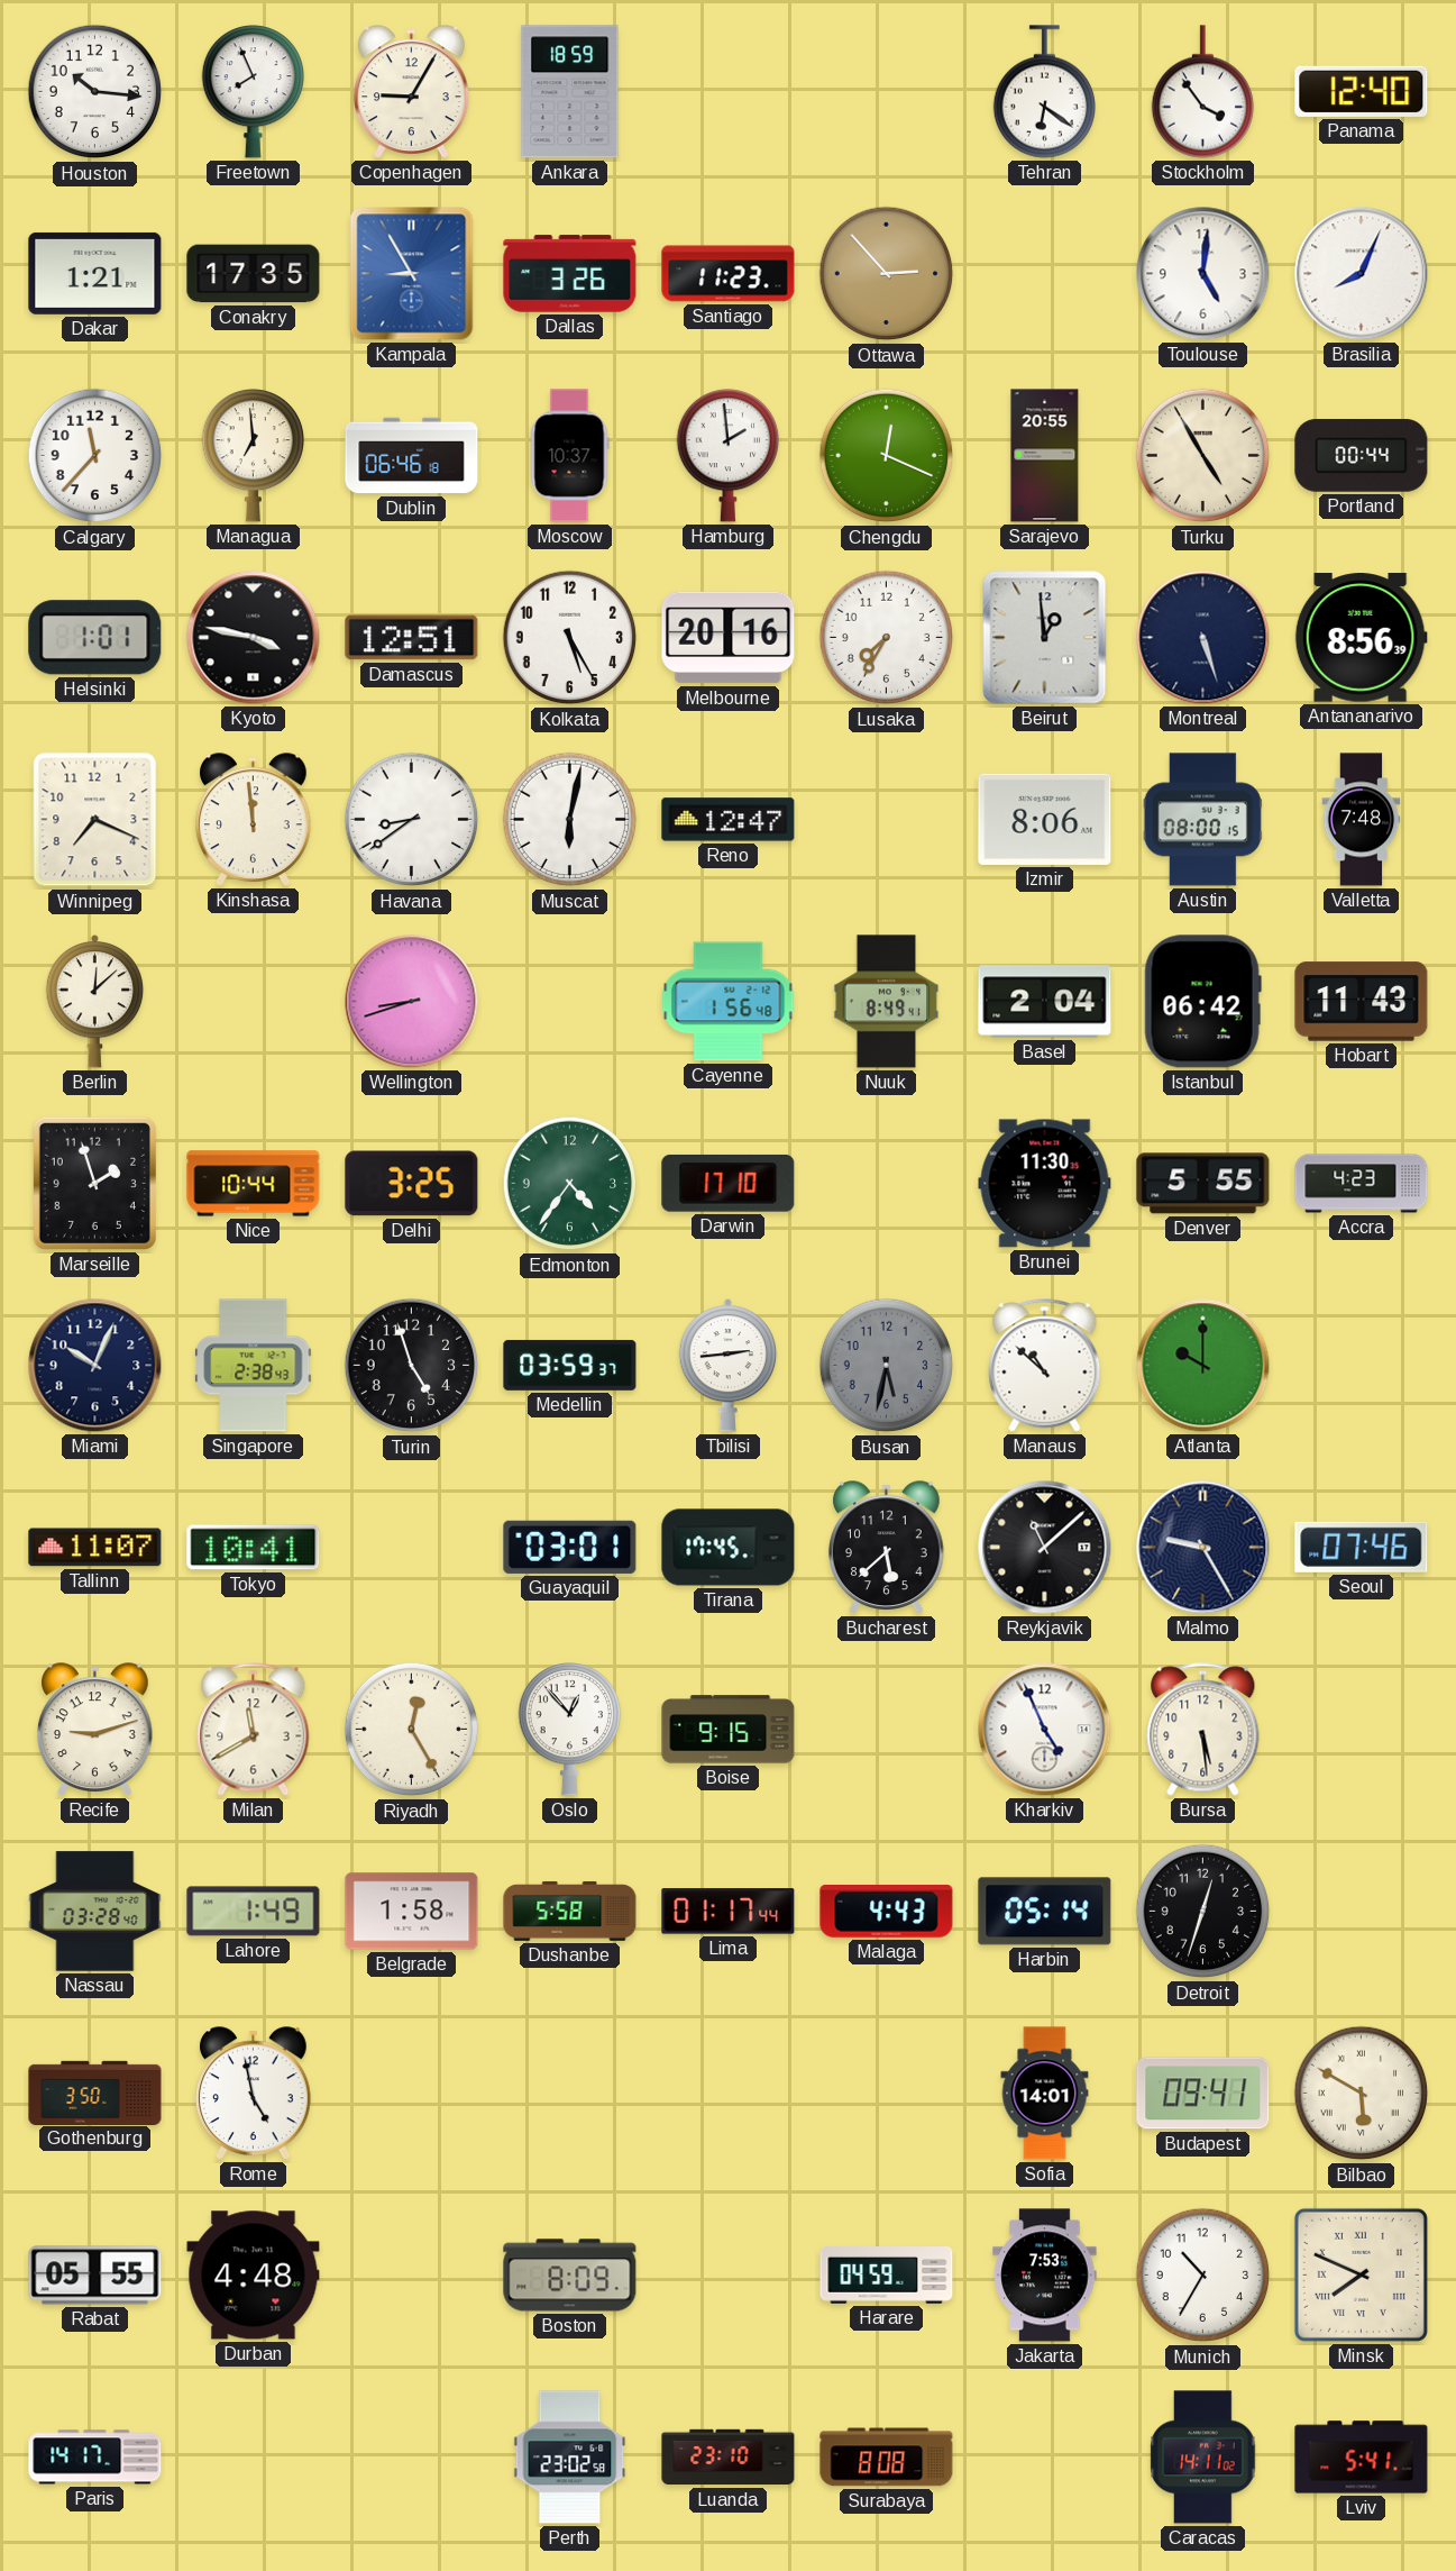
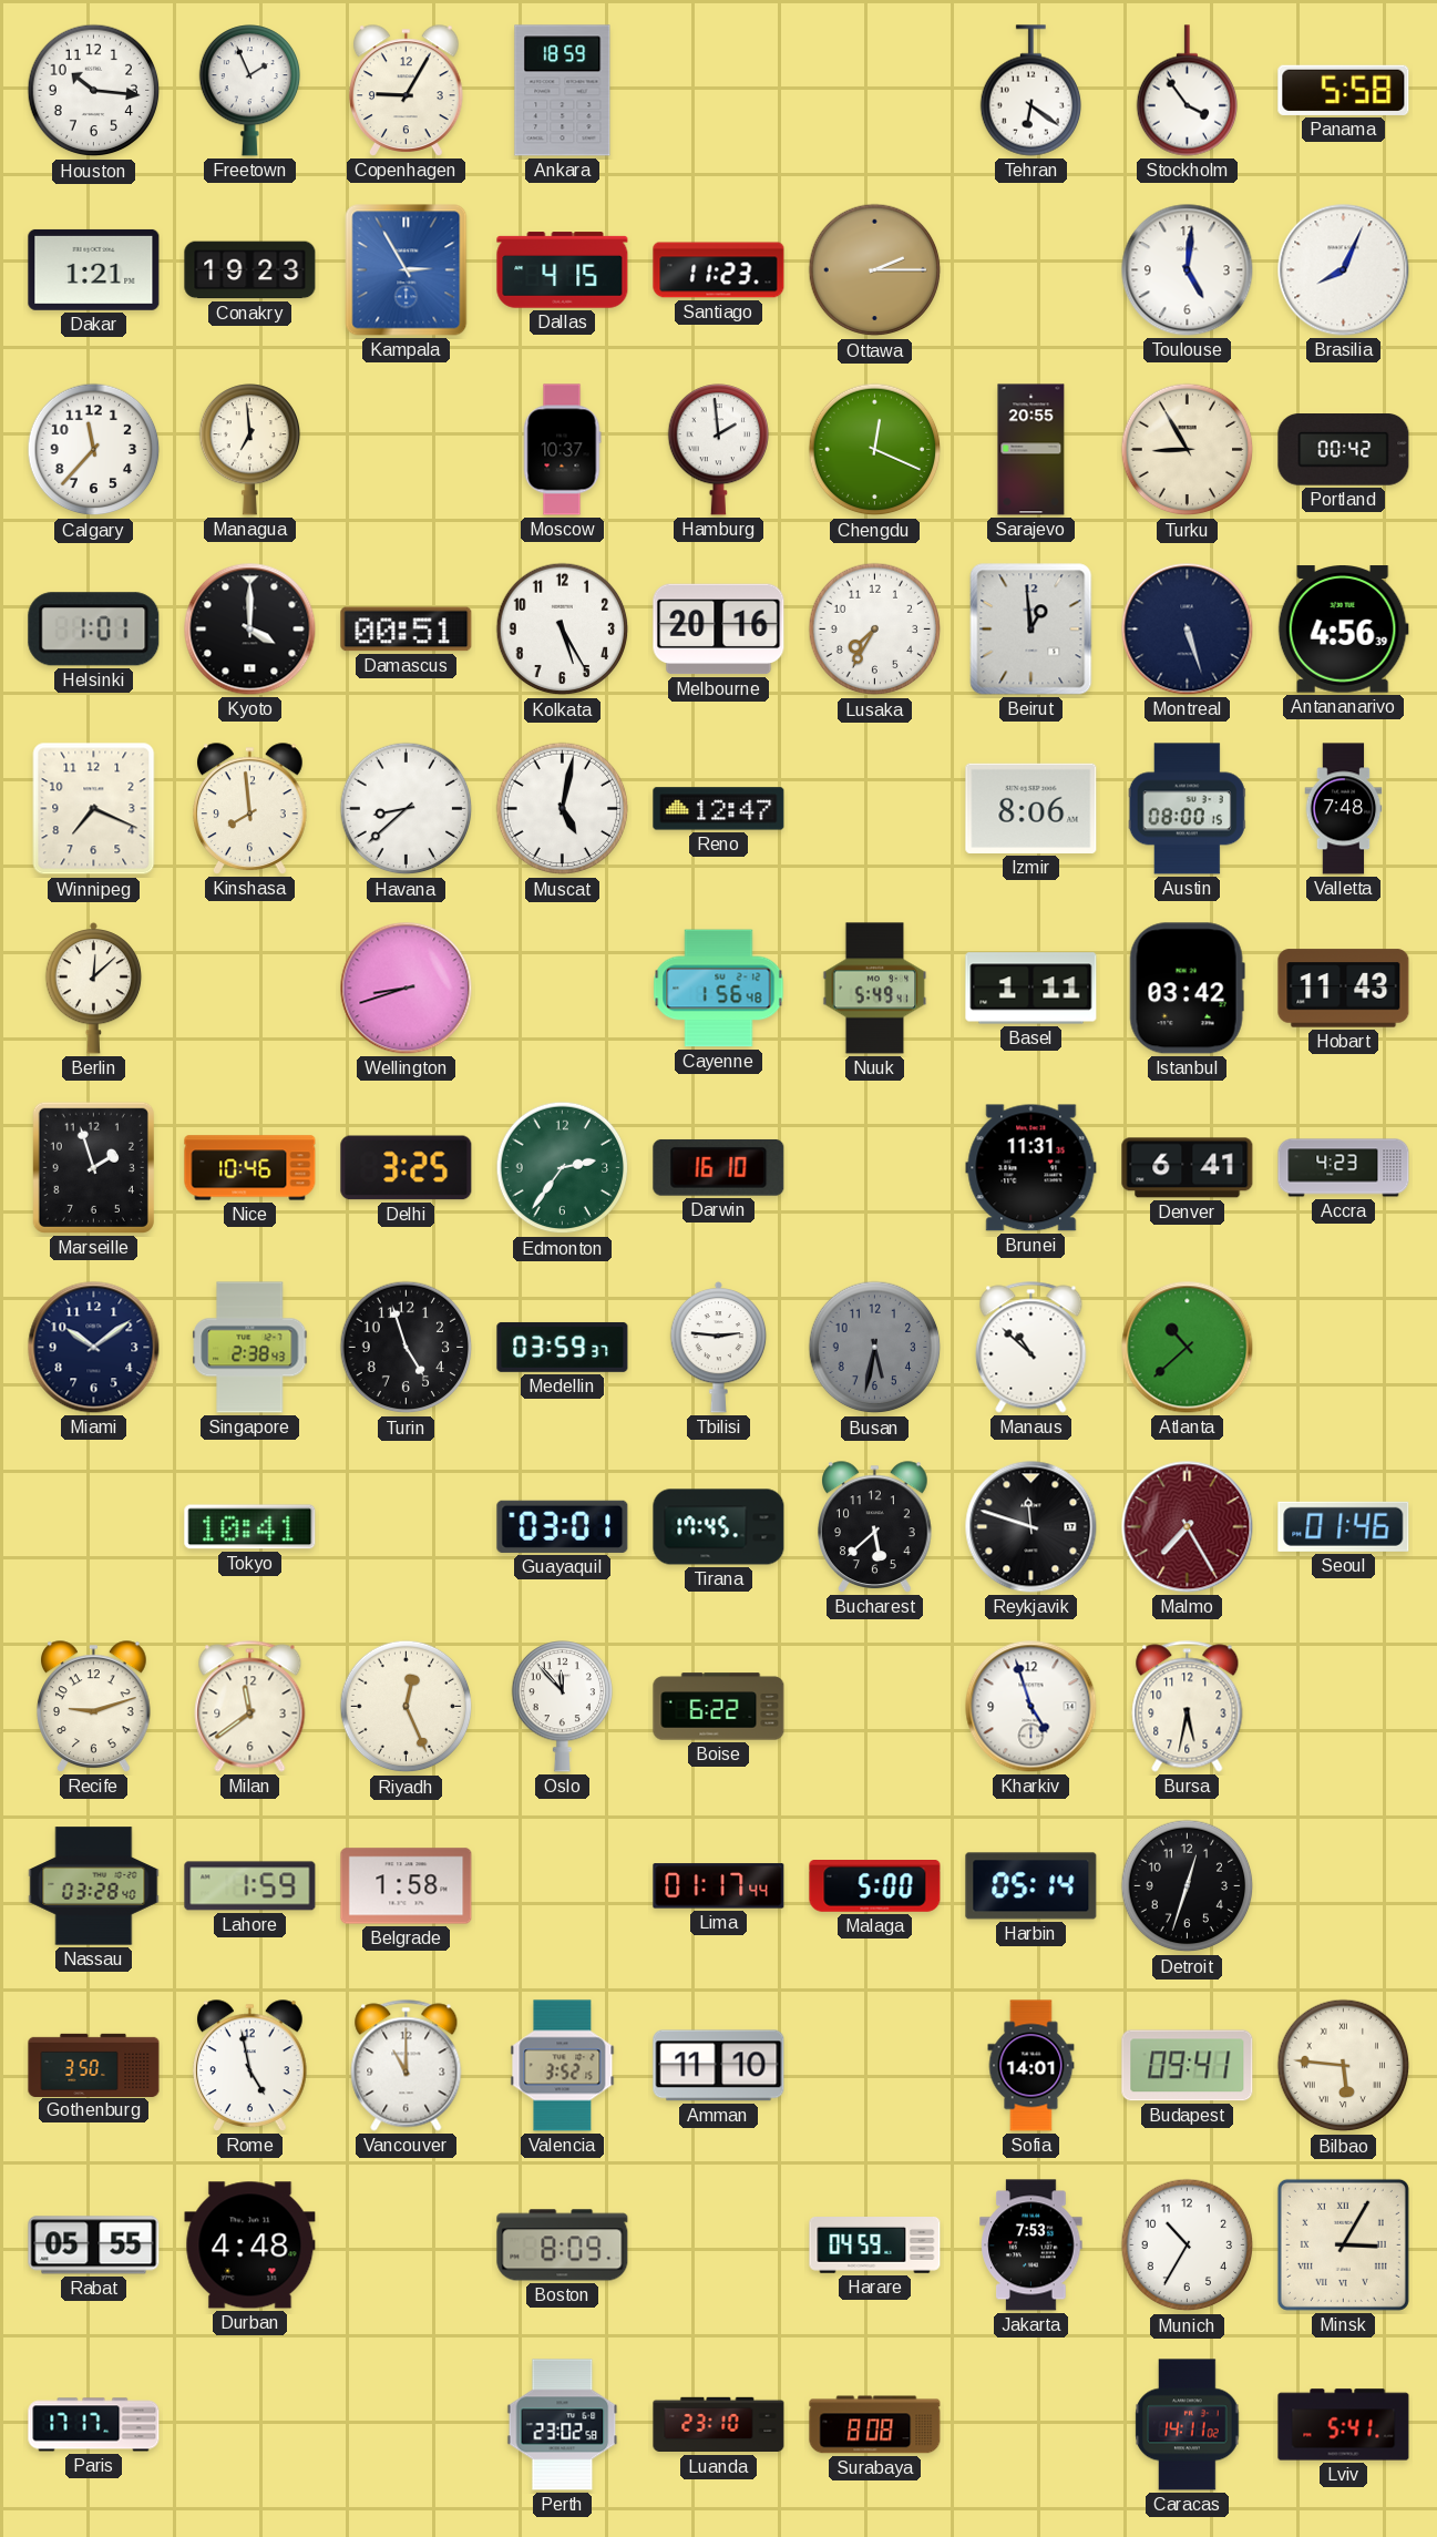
Freetown: 7:56 -> 1:56
Panama: 12:40 -> 5:58
Conakry: 17:35 -> 19:23
Kampala: 8:55 -> 2:55
Dallas: 3:26 -> 4:15
Ottawa: 2:53 -> 2:15
Dublin: 06:46 -> none
Turku: 4:55 -> 8:55
Portland: 00:44 -> 00:42
Kyoto: 3:47 -> 4:00
Damascus: 12:51 -> 00:51
Antananarivo: 8:56 -> 4:56
Kinshasa: 11:59 -> 7:59
Havana: 8:39 -> 8:38
Muscat: 6:02 -> 5:02
Nuuk: 8:49 -> 5:49
Basel: 2:04 -> 1:11
Istanbul: 06:42 -> 03:42
Nice: 10:44 -> 10:46
Edmonton: 4:36 -> 2:36
Darwin: 17:10 -> 16:10
Brunei: 11:30 -> 11:31
Denver: 5:55 -> 6:41
Miami: 10:04 -> 10:09
Tbilisi: 2:44 -> 2:46
Atlanta: 10:00 -> 10:38
Tallinn: 11:07 -> none
Reykjavik: 11:08 -> 11:48
Malmo: 9:25 -> 7:25
Malmo dial: navy -> burgundy
Seoul: 07:46 -> 01:46
Milan: 11:40 -> 11:39
Riyadh: 12:25 -> 12:26
Oslo: 12:53 -> 11:53
Boise: 9:15 -> 6:22
Kharkiv: 4:56 -> 4:57
Bursa: 5:29 -> 5:32
Lahore: 1:49 -> 1:59
Dushanbe: 5:58 -> none
Malaga: 4:43 -> 5:00
Vancouver: none -> 11:00
Valencia: none -> 3:52
Amman: none -> 11:10
Bilbao: 5:50 -> 5:46
Minsk: 7:49 -> 3:05
Paris: 14:17 -> 17:17
